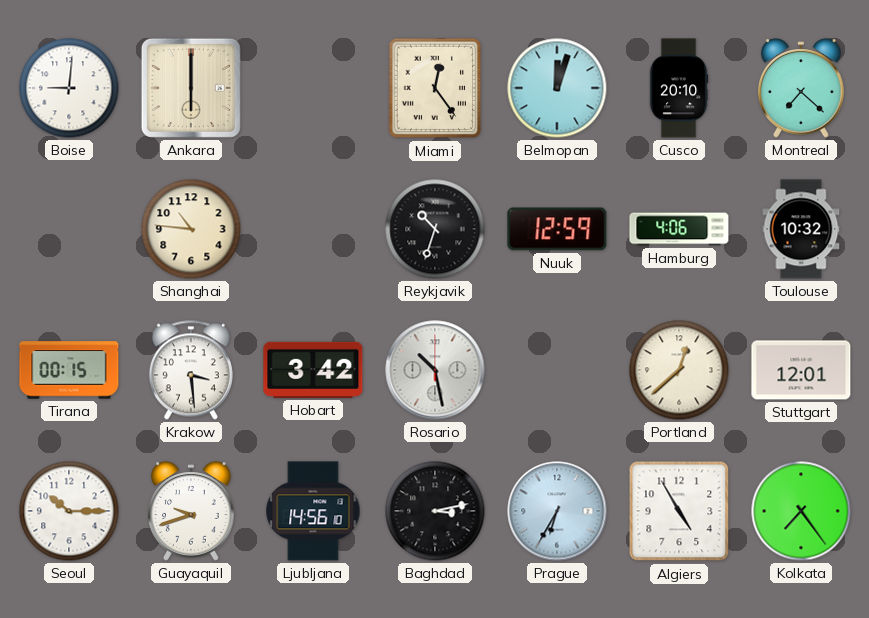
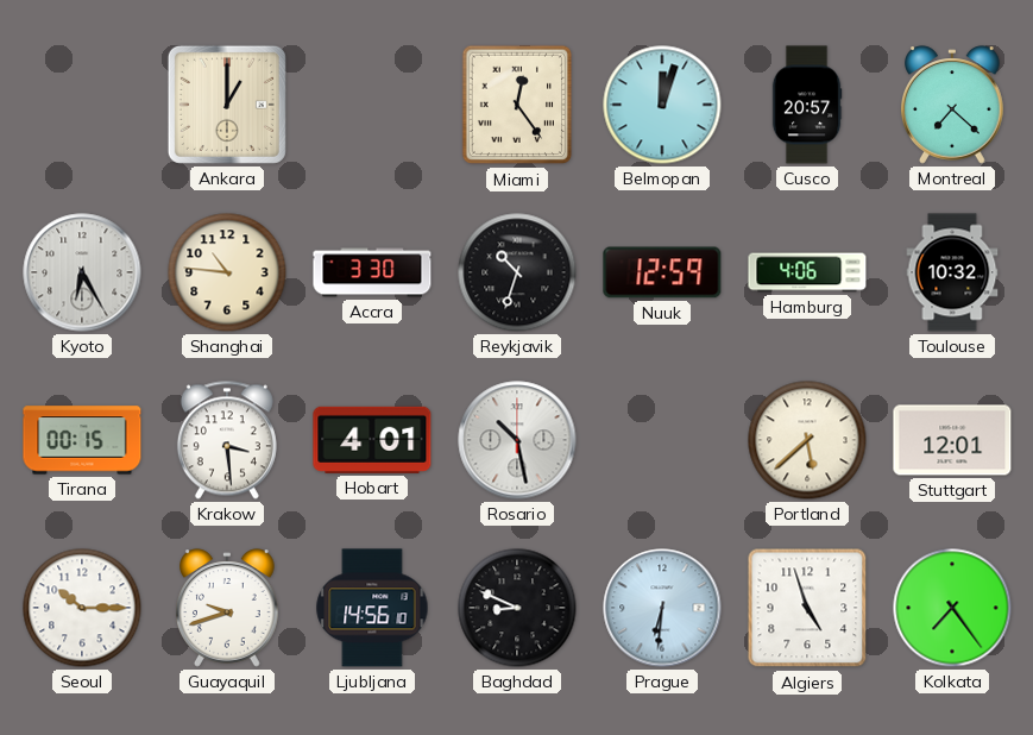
Boise: 9:01 -> none
Ankara: 6:00 -> 1:00
Cusco: 20:10 -> 20:57
Kyoto: none -> 6:25
Accra: none -> 3:30
Hobart: 3:42 -> 4:01
Portland: 12:38 -> 5:38
Baghdad: 3:13 -> 8:49
Prague: 6:35 -> 6:31
Algiers: 4:55 -> 4:57
